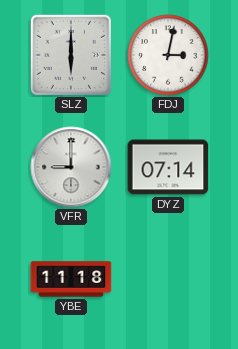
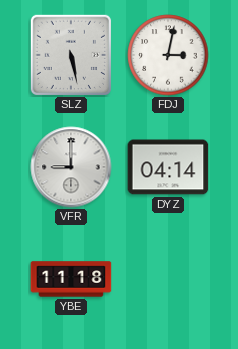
SLZ: 6:00 -> 5:28
DYZ: 07:14 -> 04:14
